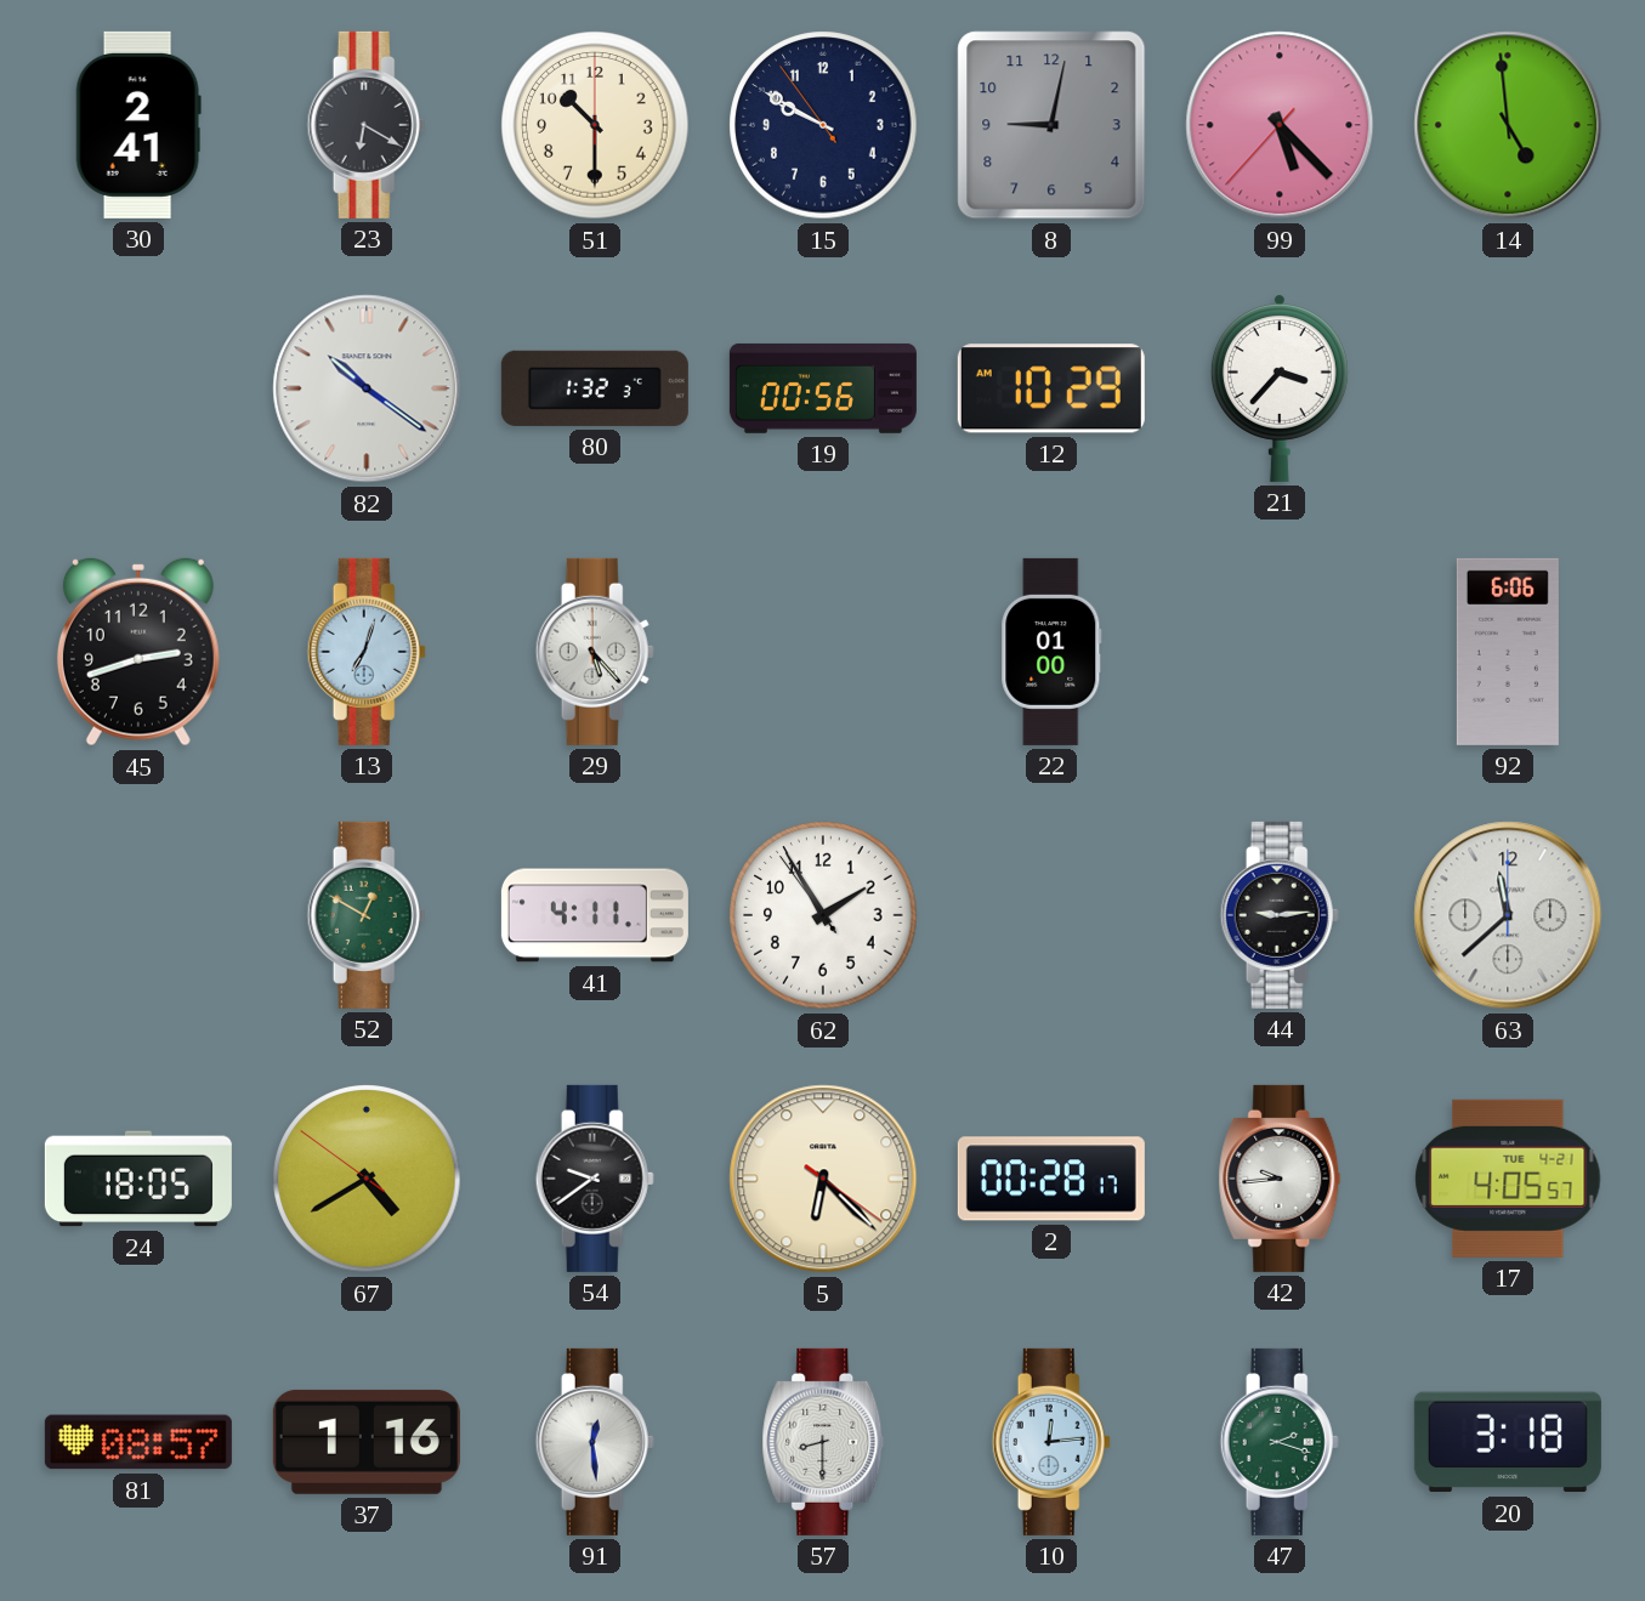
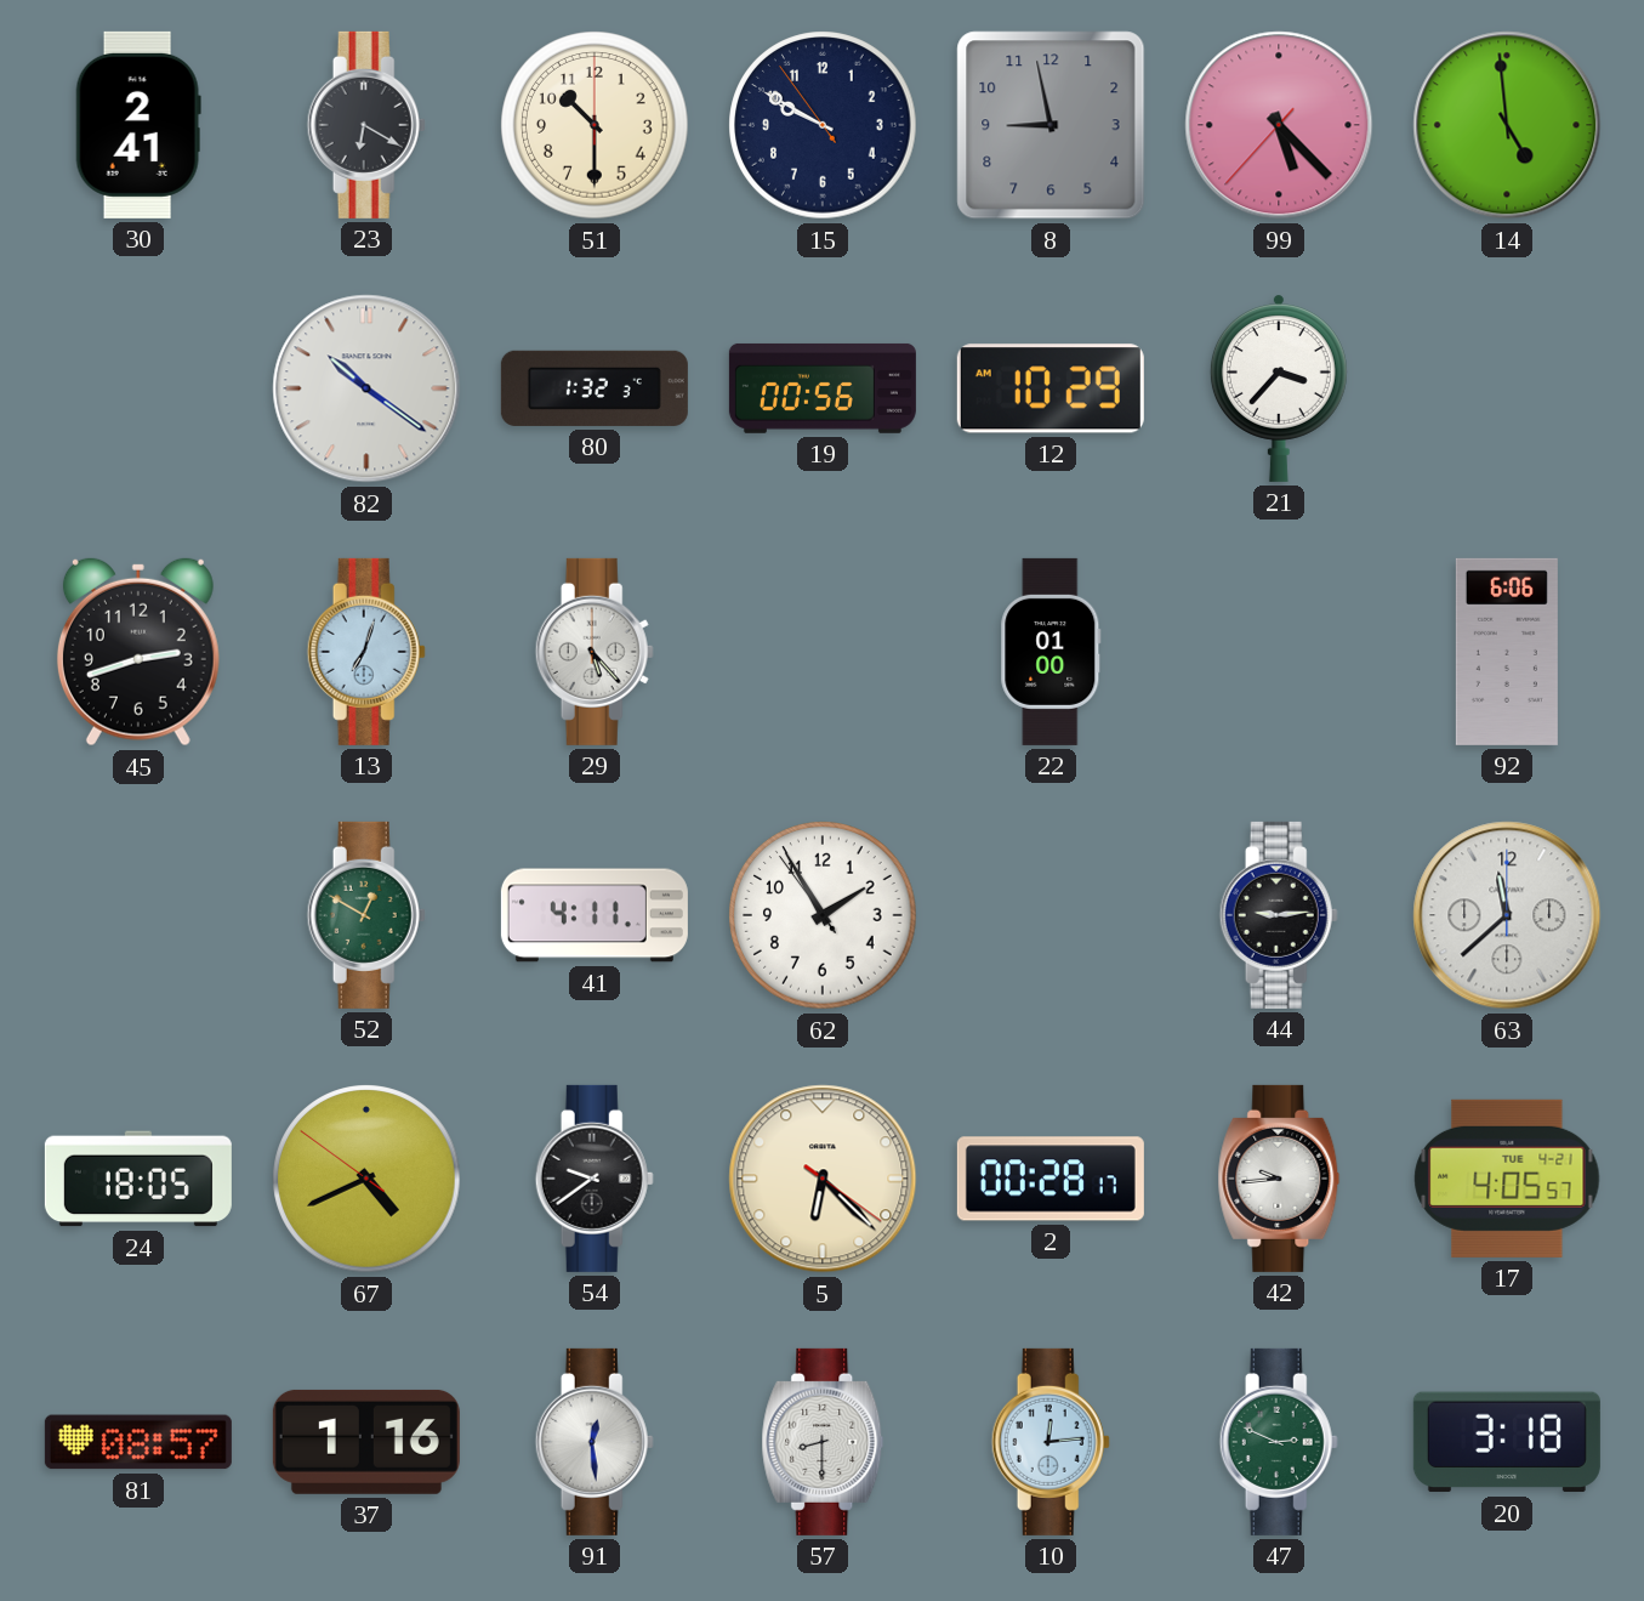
8: 9:02 -> 8:58
67: 4:39 -> 4:40
47: 2:18 -> 2:49
